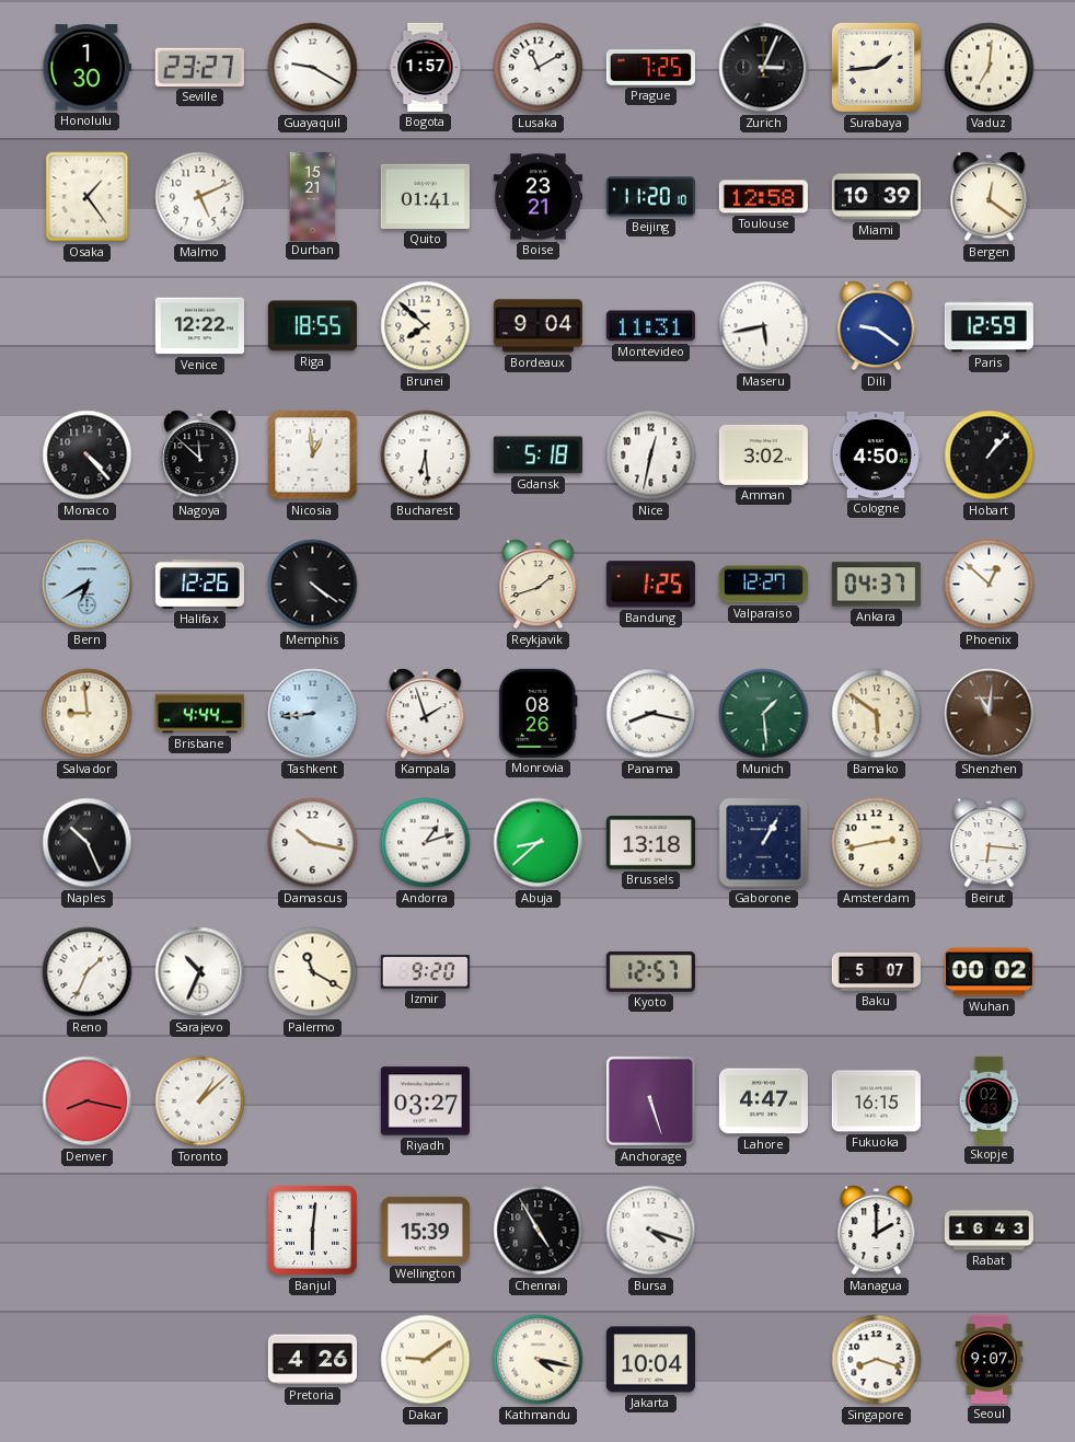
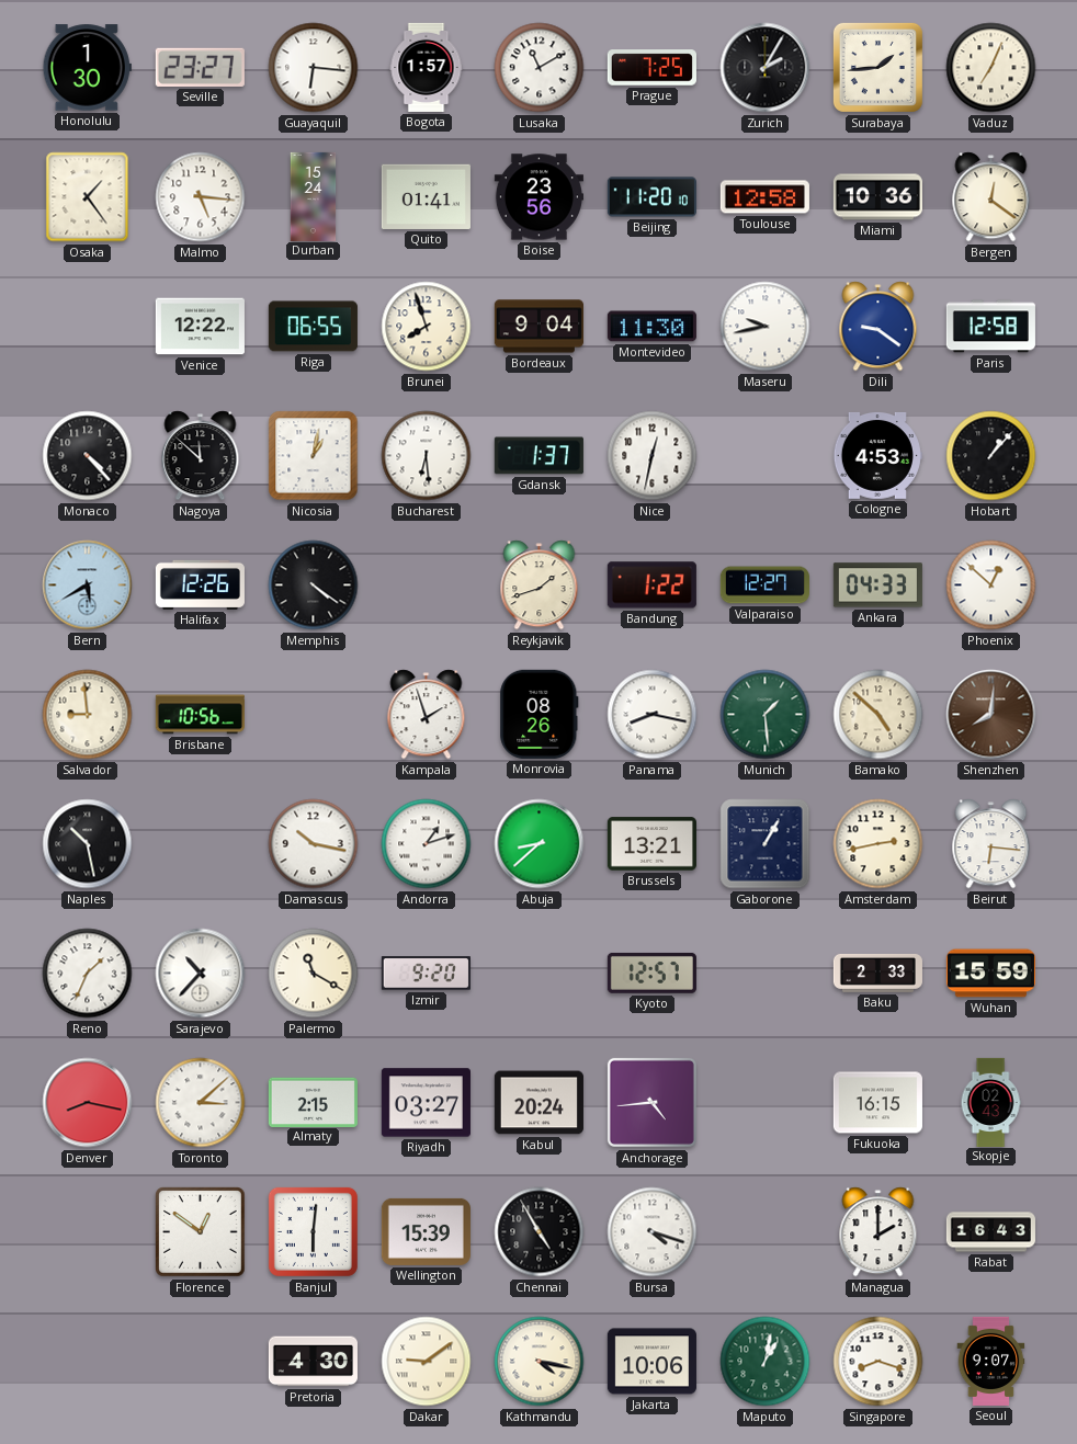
Guayaquil: 9:20 -> 6:16
Zurich: 3:04 -> 2:05
Vaduz: 7:01 -> 7:04
Malmo: 5:11 -> 5:16
Durban: 15:21 -> 15:24
Boise: 23:21 -> 23:56
Miami: 10:39 -> 10:36
Riga: 18:55 -> 06:55
Brunei: 7:52 -> 7:57
Montevideo: 11:31 -> 11:30
Maseru: 5:43 -> 9:43
Paris: 12:59 -> 12:58
Nicosia: 12:59 -> 1:02
Gdansk: 5:18 -> 1:37
Amman: 3:02 -> none
Cologne: 4:50 -> 4:53
Bern: 6:40 -> 5:40
Bandung: 1:25 -> 1:22
Ankara: 04:37 -> 04:33
Brisbane: 4:44 -> 10:56
Tashkent: 8:44 -> none
Bamako: 5:51 -> 4:52
Shenzhen: 11:01 -> 8:01
Naples: 10:26 -> 10:28
Brussels: 13:18 -> 13:21
Sarajevo: 10:34 -> 10:37
Baku: 5:07 -> 2:33
Wuhan: 00:02 -> 15:59
Toronto: 1:08 -> 3:08
Almaty: none -> 2:15
Kabul: none -> 20:24
Anchorage: 5:27 -> 4:44
Lahore: 4:47 -> none
Florence: none -> 12:51
Pretoria: 4:26 -> 4:30
Jakarta: 10:04 -> 10:06
Maputo: none -> 1:02
